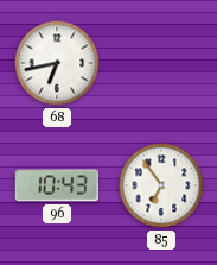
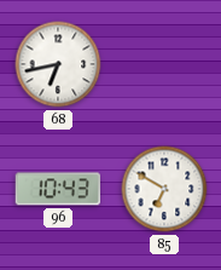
85: 6:54 -> 6:50
